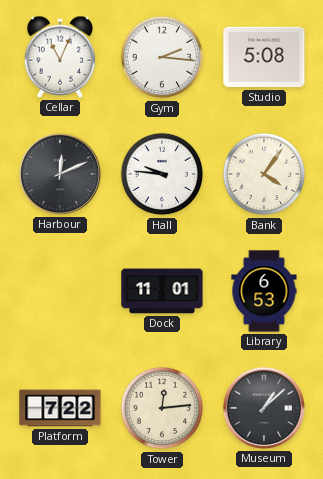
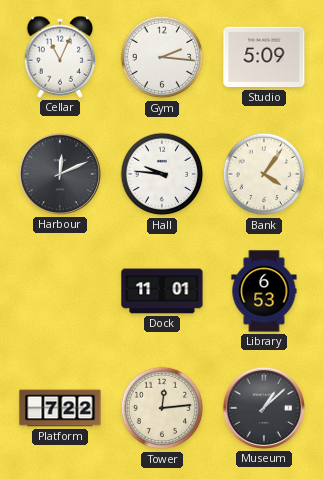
Studio: 5:08 -> 5:09
